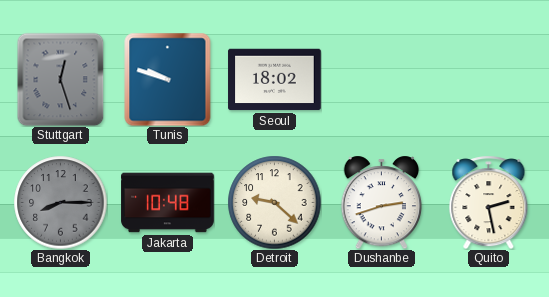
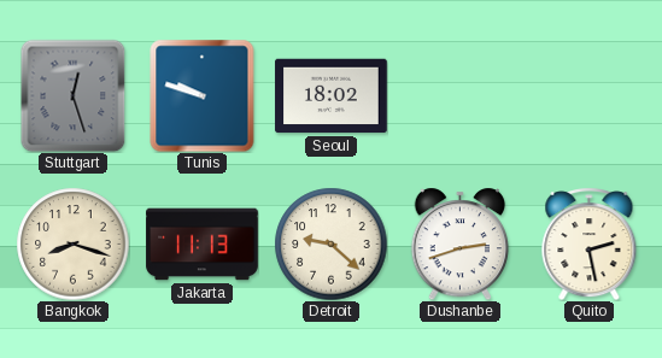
Bangkok: 8:15 -> 8:18
Bangkok dial: grey -> cream
Jakarta: 10:48 -> 11:13
